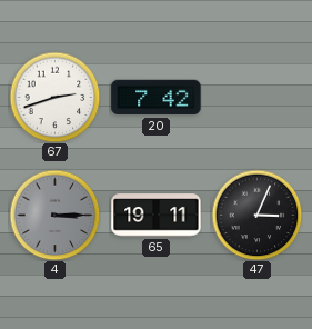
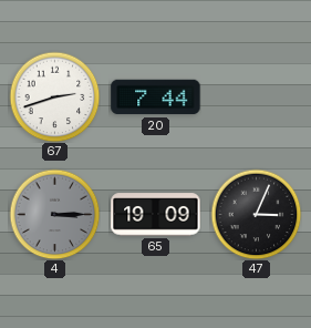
20: 7:42 -> 7:44
65: 19:11 -> 19:09
